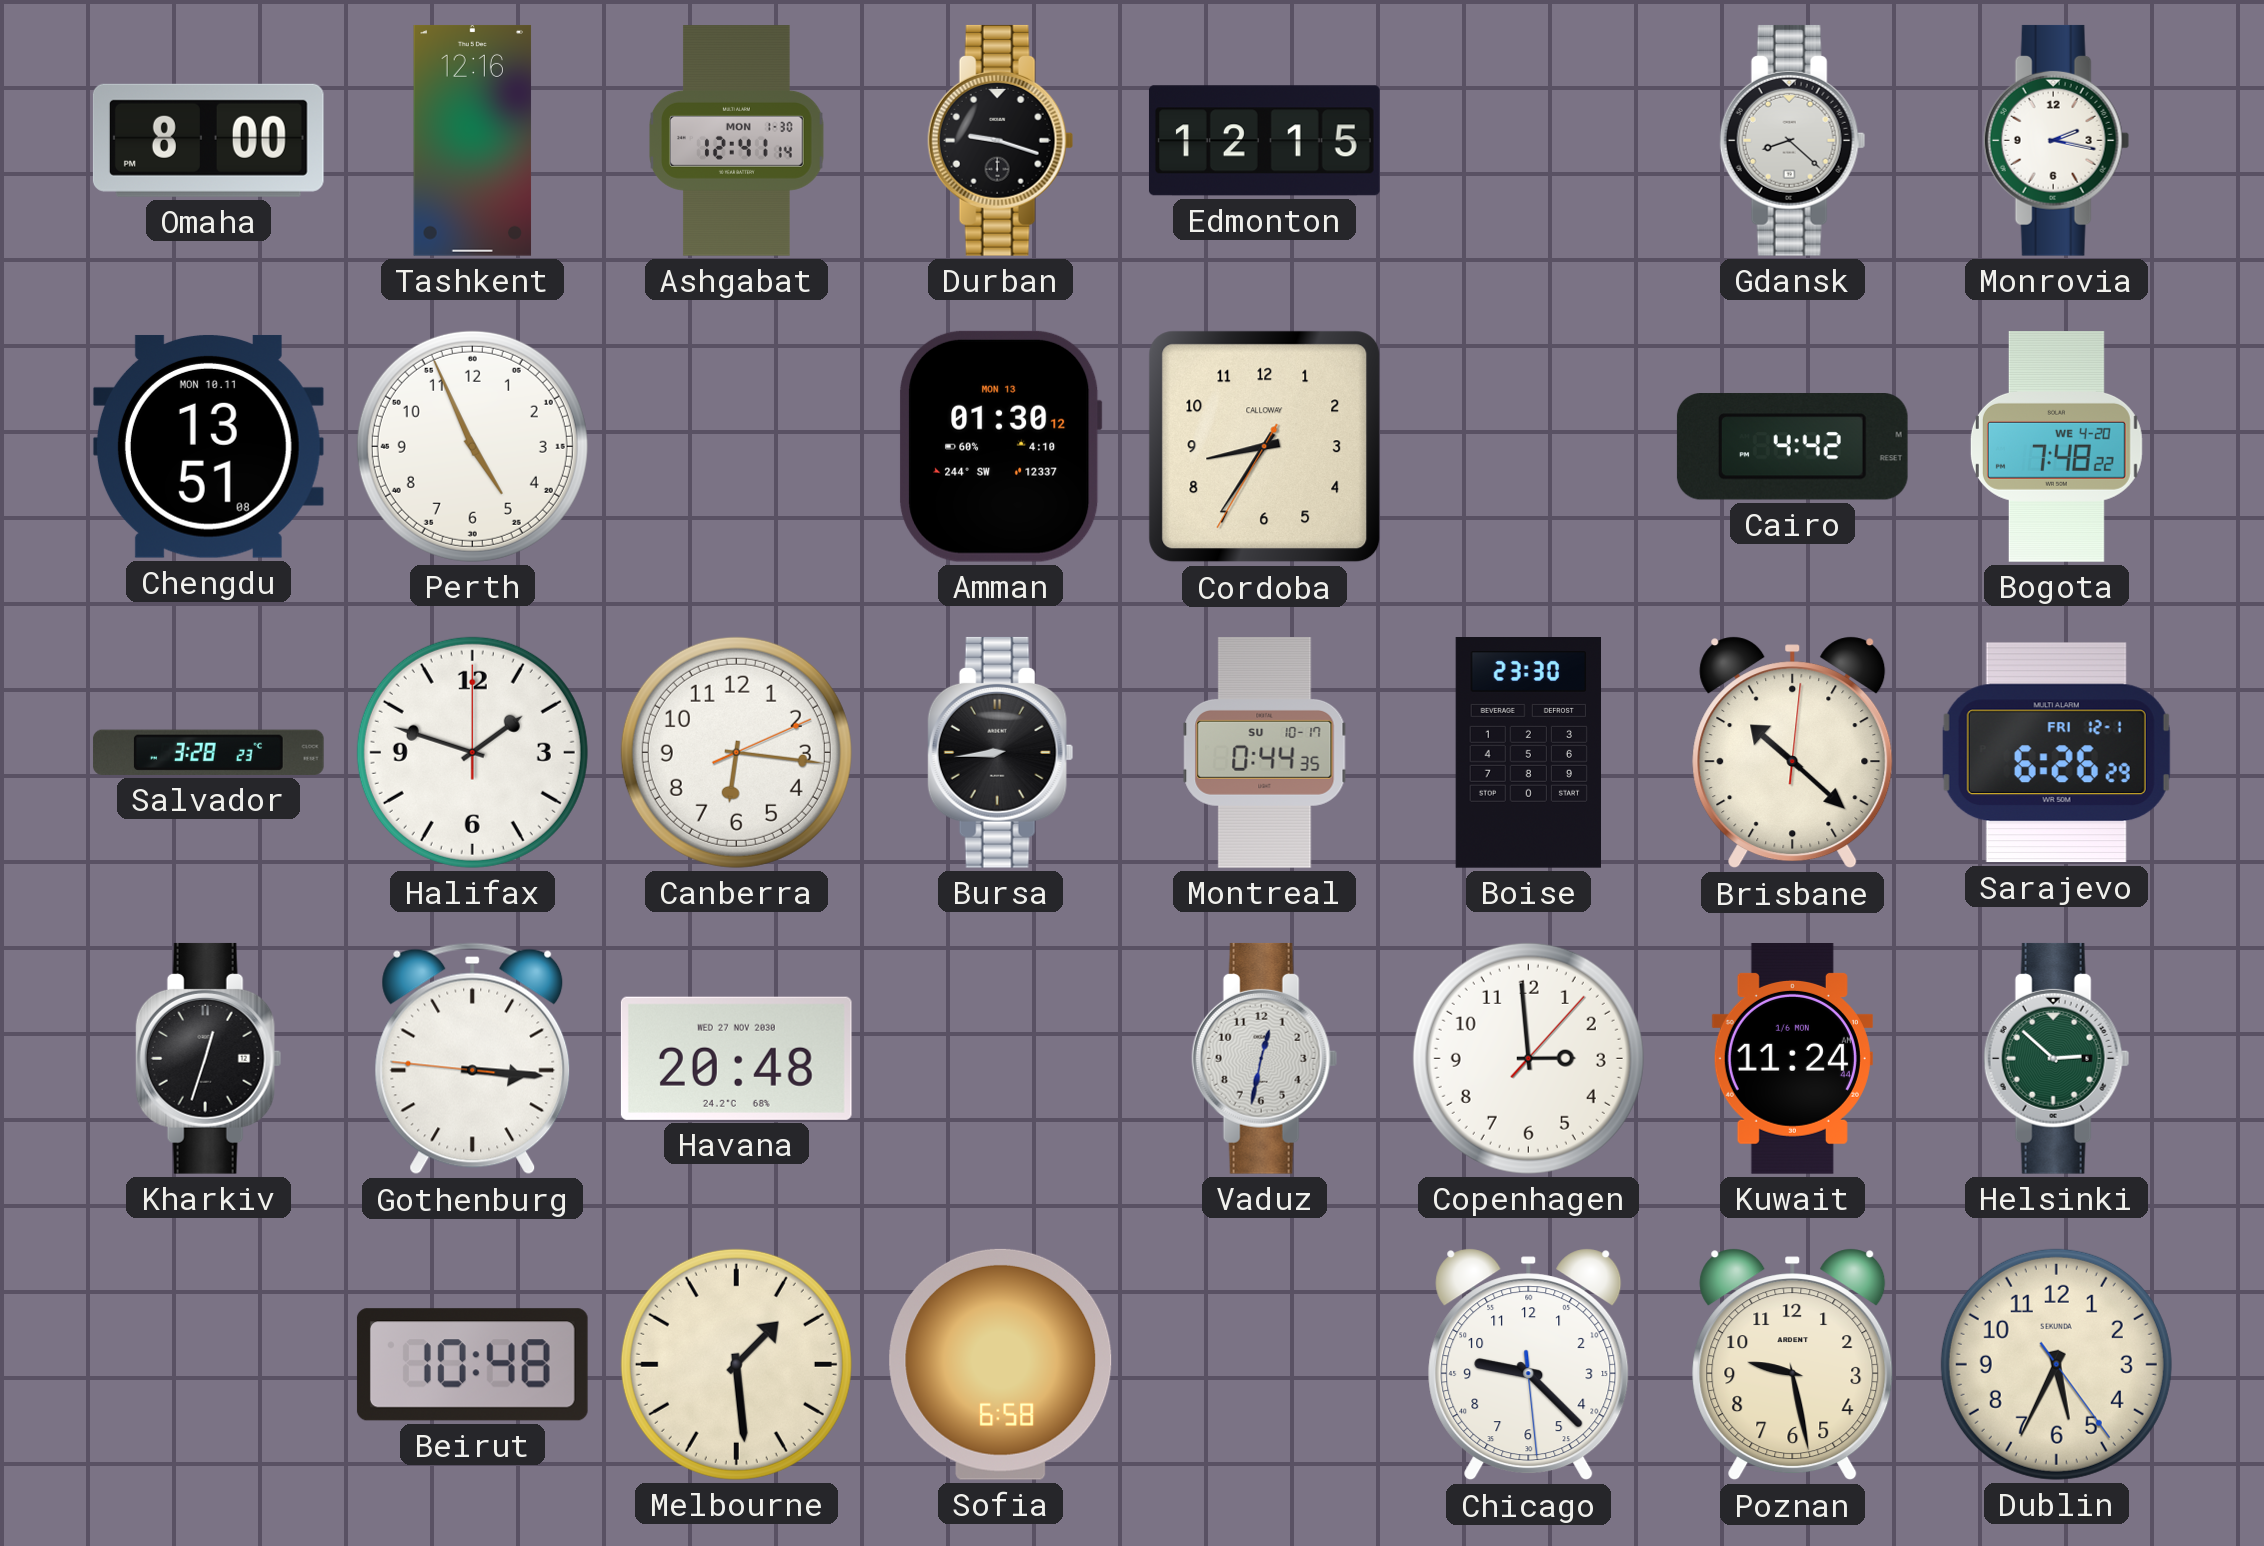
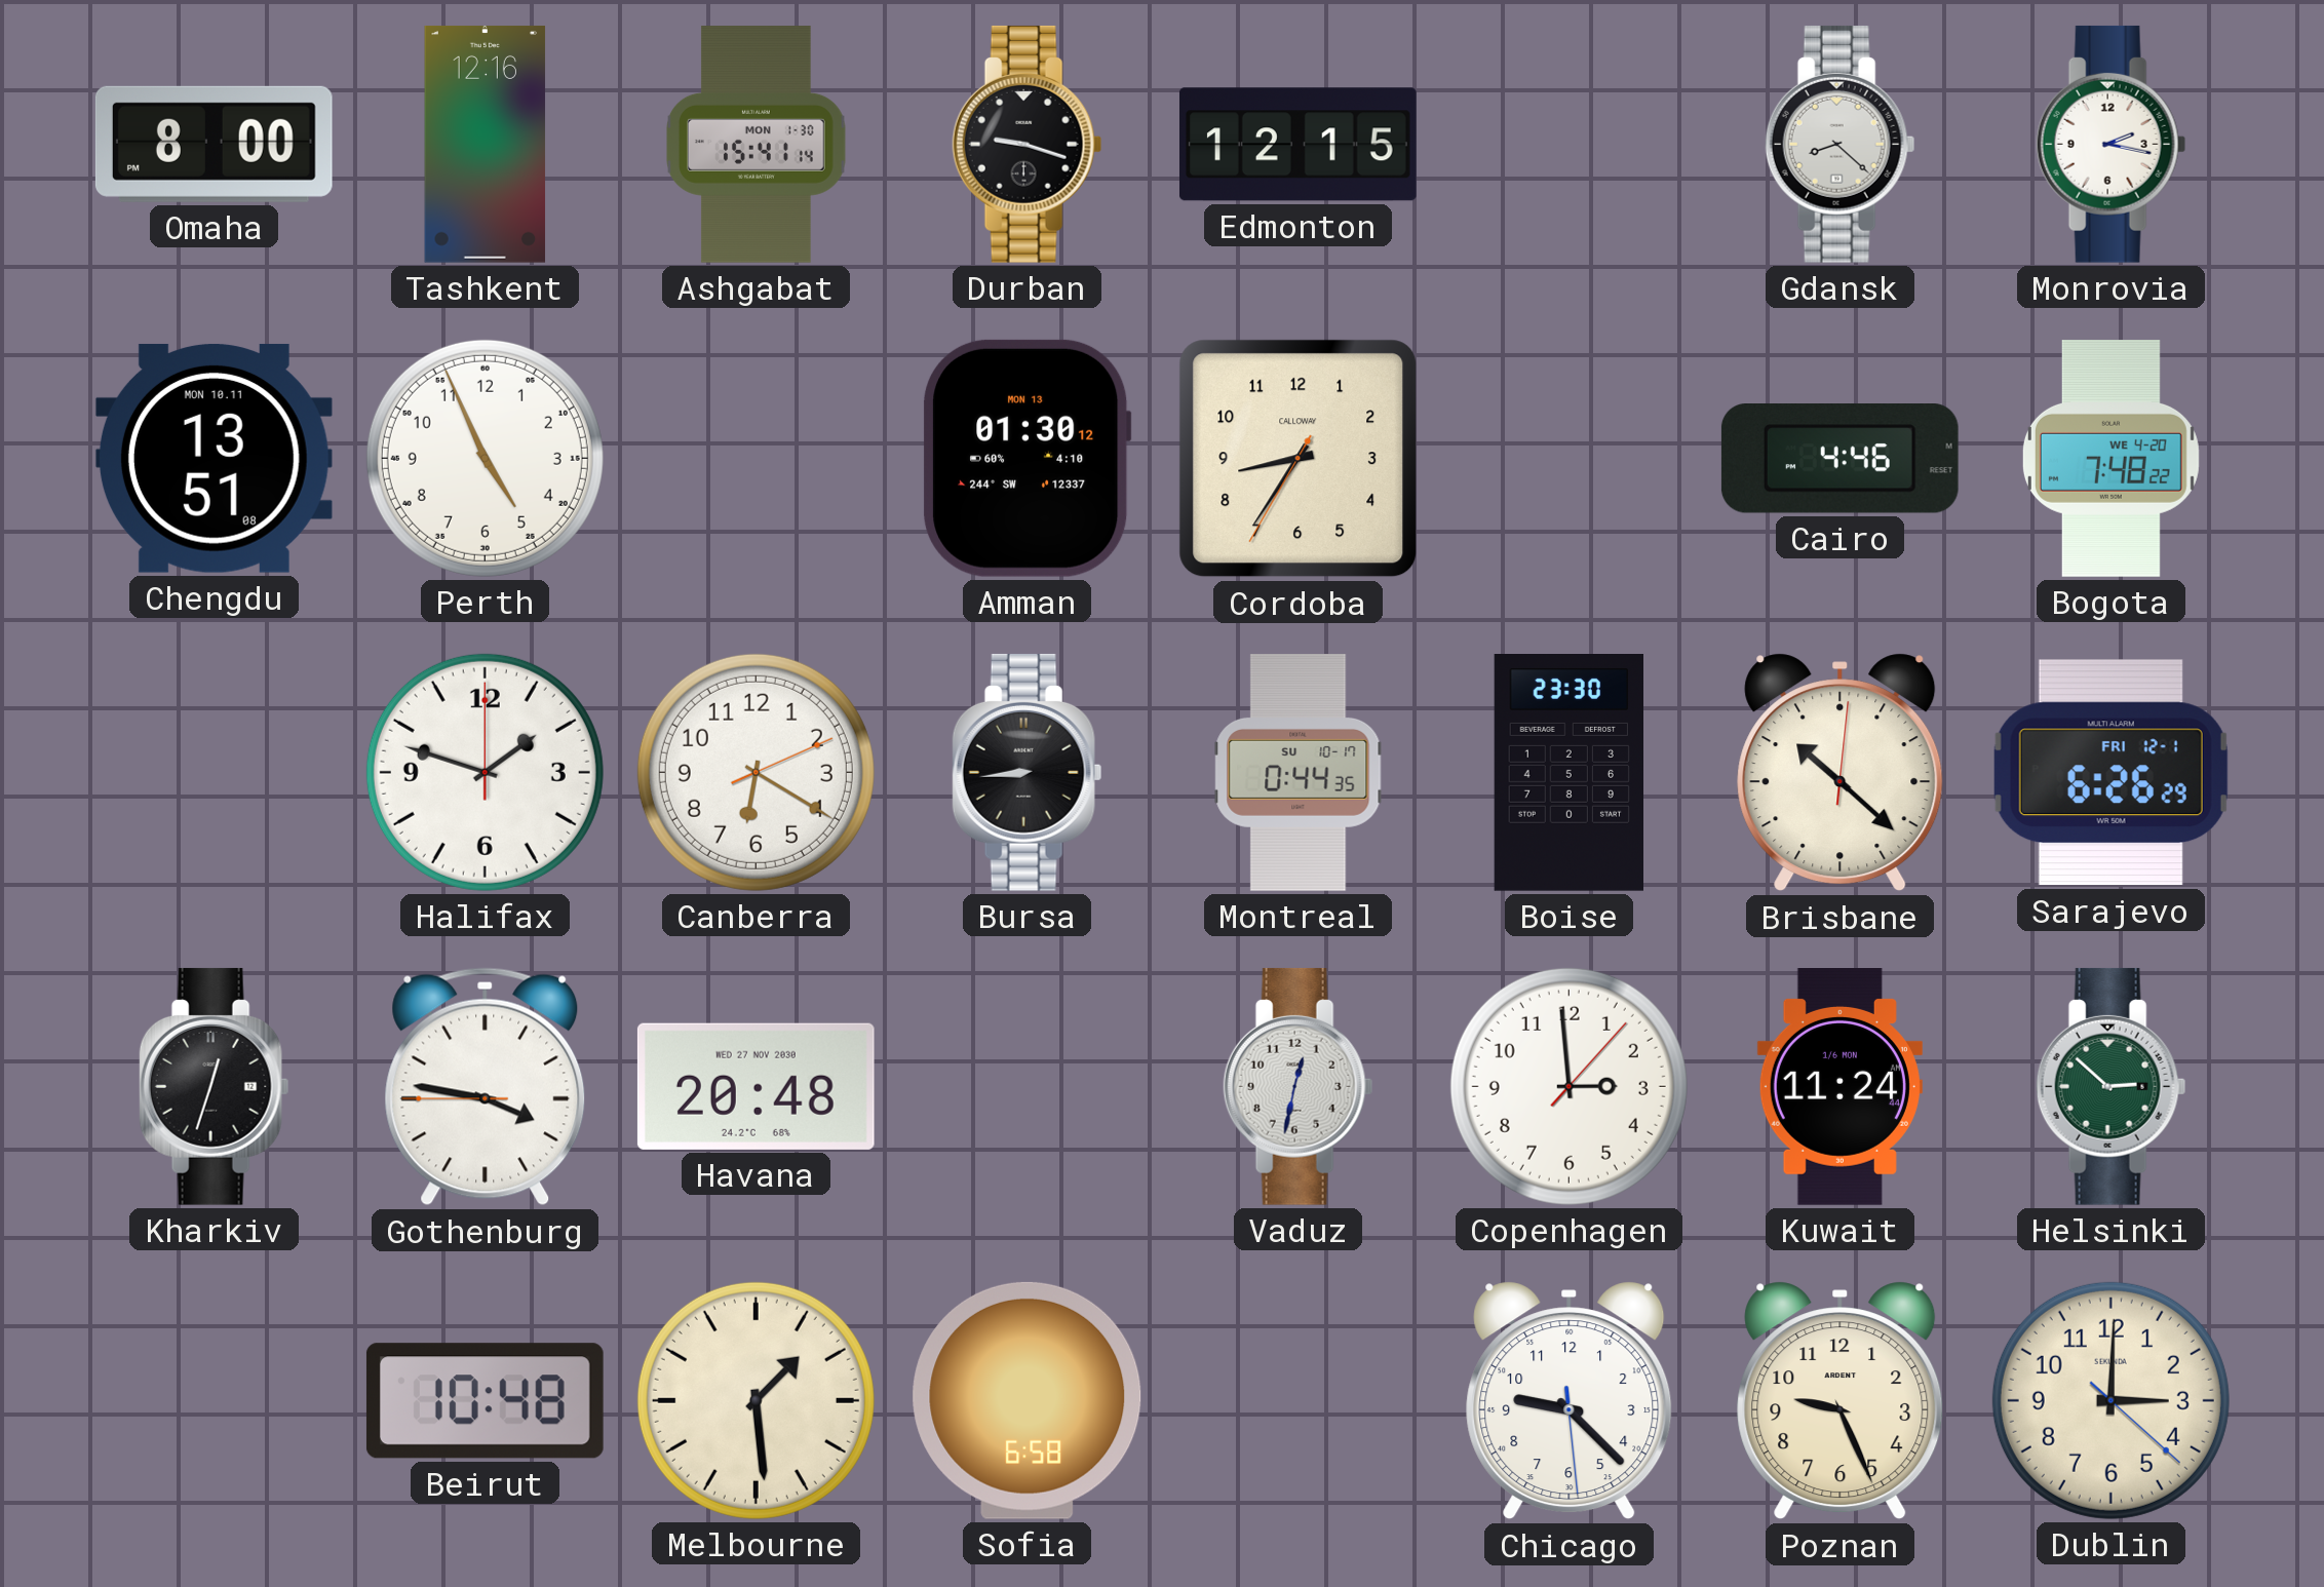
Ashgabat: 12:41 -> 15:41
Cairo: 4:42 -> 4:46
Salvador: 3:28 -> none
Canberra: 6:16 -> 6:20
Gothenburg: 3:15 -> 3:46
Poznan: 9:28 -> 9:26
Dublin: 5:34 -> 3:00
